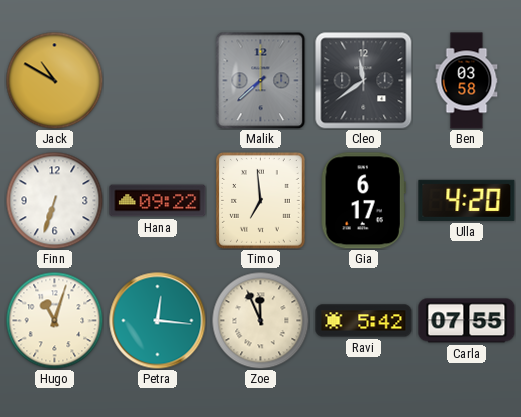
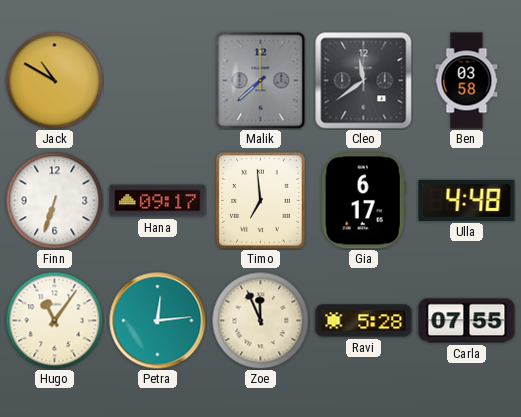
Hana: 09:22 -> 09:17
Ulla: 4:20 -> 4:48
Hugo: 11:03 -> 11:06
Petra: 12:16 -> 12:14
Ravi: 5:42 -> 5:28
